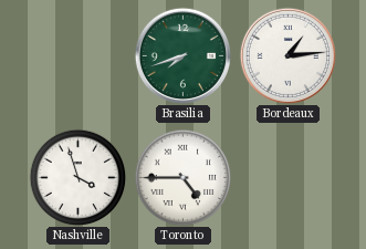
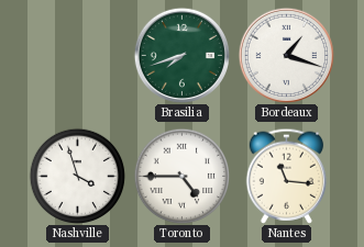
Bordeaux: 1:14 -> 1:18
Nantes: none -> 11:16
